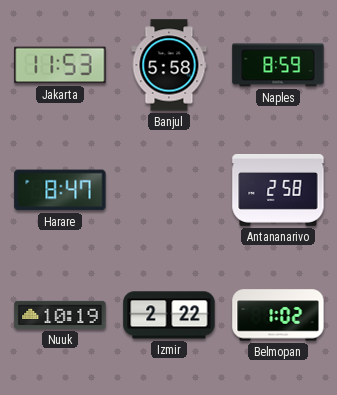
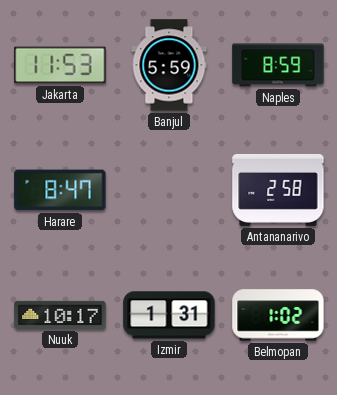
Banjul: 5:58 -> 5:59
Nuuk: 10:19 -> 10:17
Izmir: 2:22 -> 1:31
